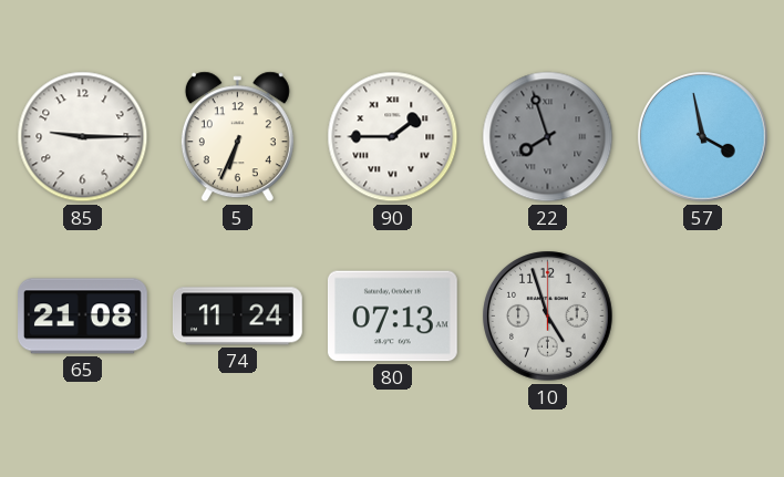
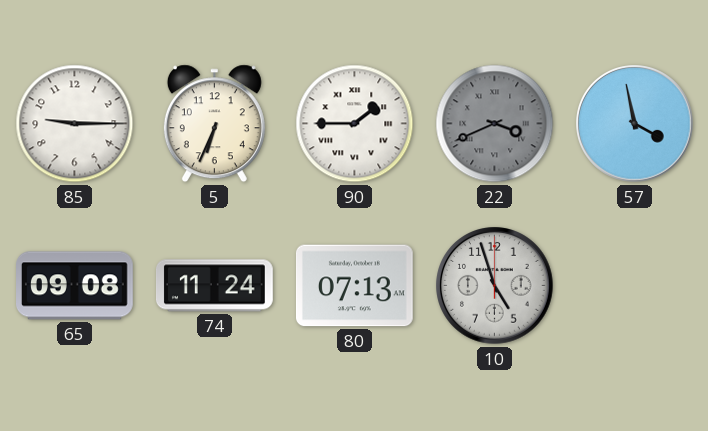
22: 7:57 -> 3:41
65: 21:08 -> 09:08
